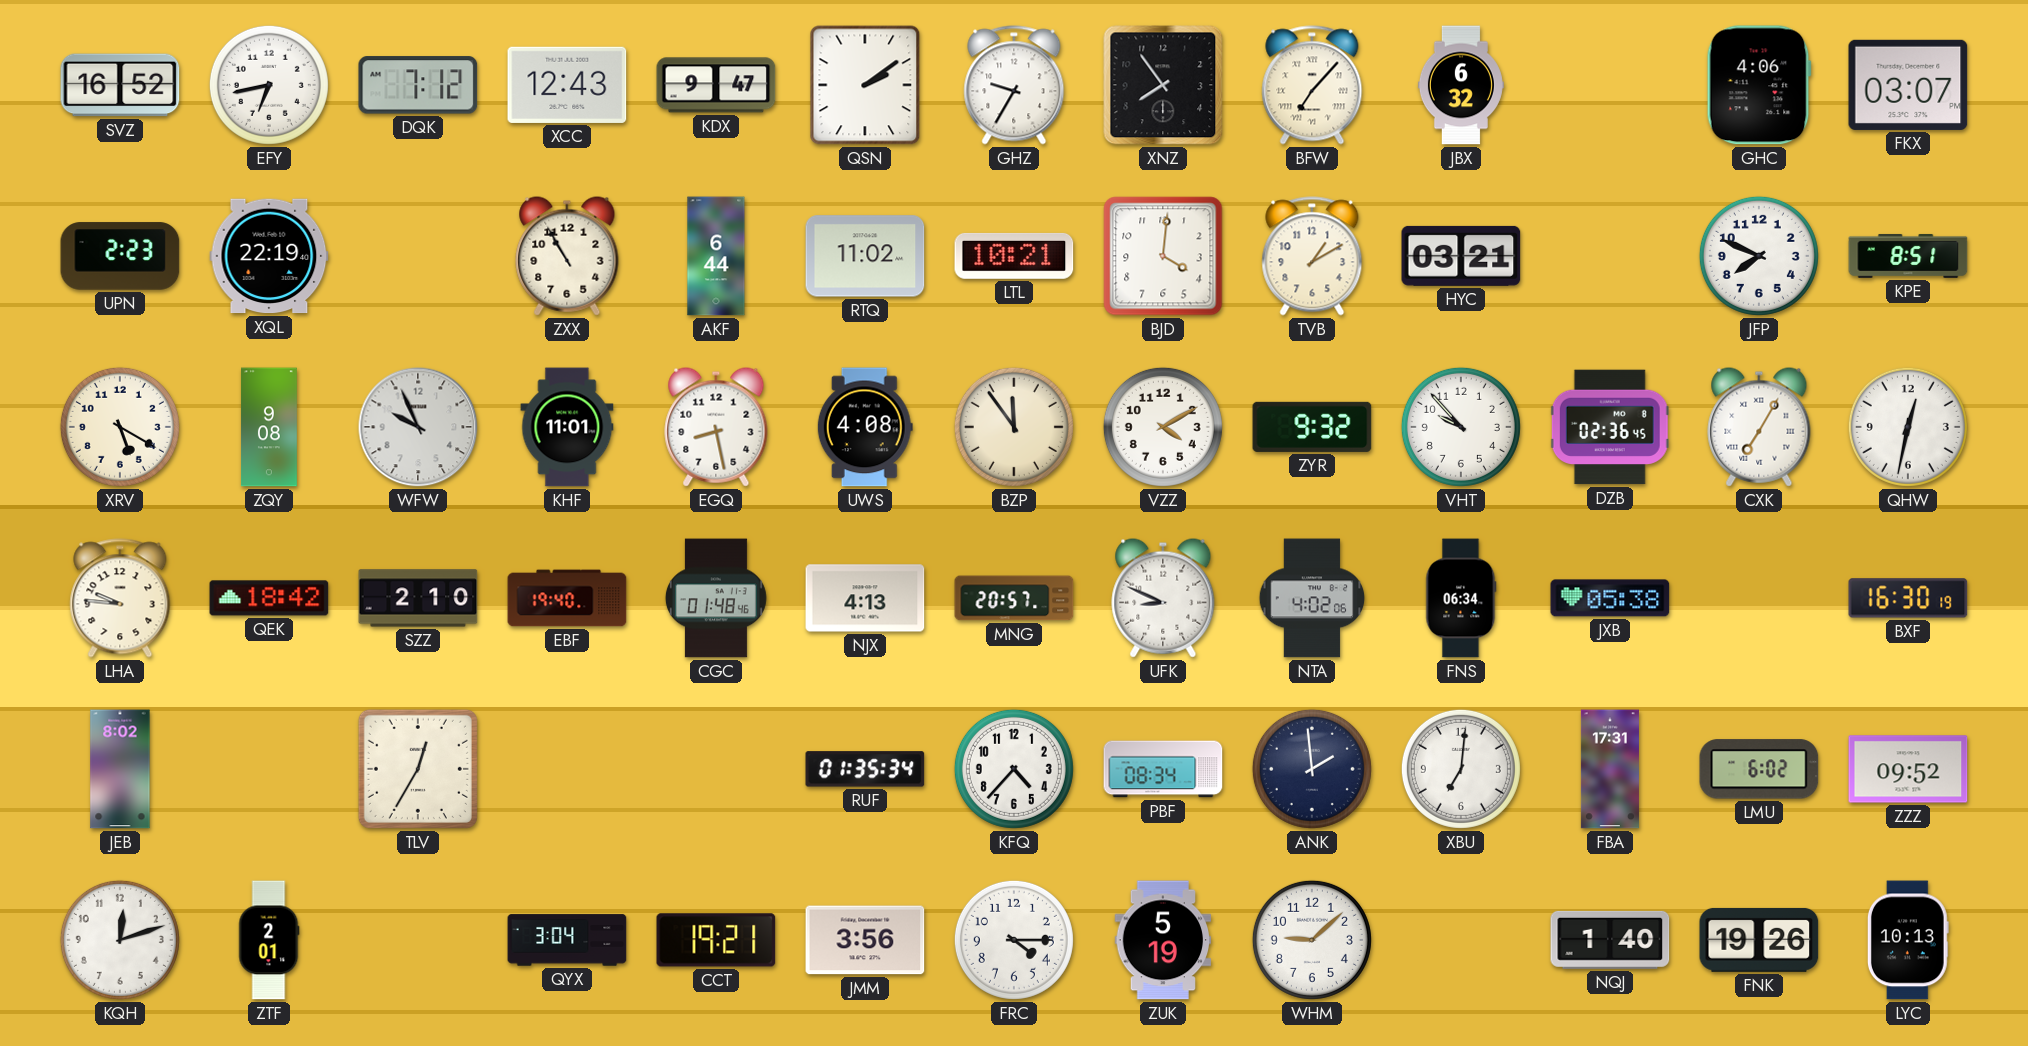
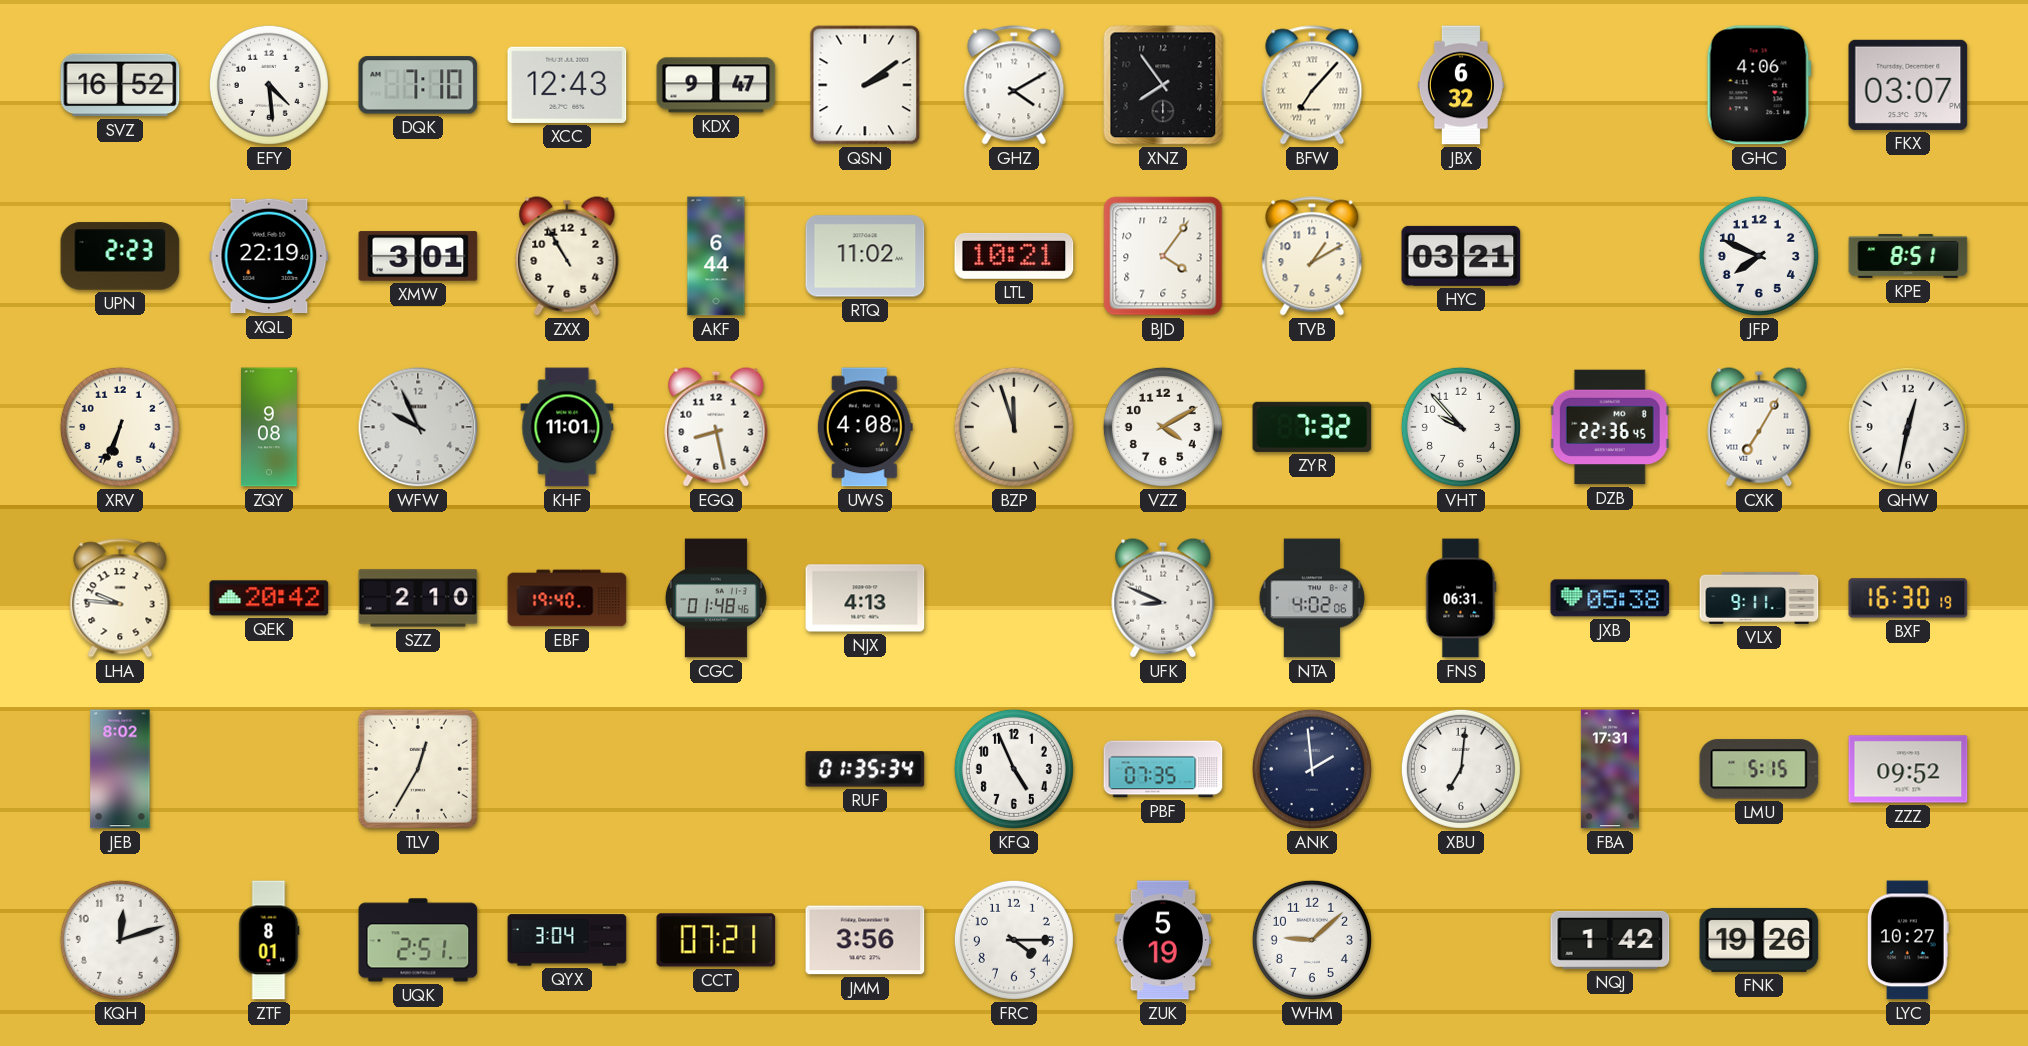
EFY: 6:43 -> 4:29
DQK: 7:12 -> 7:10
GHZ: 9:35 -> 4:10
XMW: none -> 3:01
BJD: 4:01 -> 4:06
XRV: 5:20 -> 6:34
BZP: 11:54 -> 11:57
ZYR: 9:32 -> 7:32
DZB: 02:36 -> 22:36
QEK: 18:42 -> 20:42
MNG: 20:57 -> none
FNS: 06:34 -> 06:31
VLX: none -> 9:11
KFQ: 4:37 -> 4:56
PBF: 08:34 -> 07:35
LMU: 6:02 -> 5:15
ZTF: 2:01 -> 8:01
UQK: none -> 2:51
CCT: 19:21 -> 07:21
NQJ: 1:40 -> 1:42
LYC: 10:13 -> 10:27
